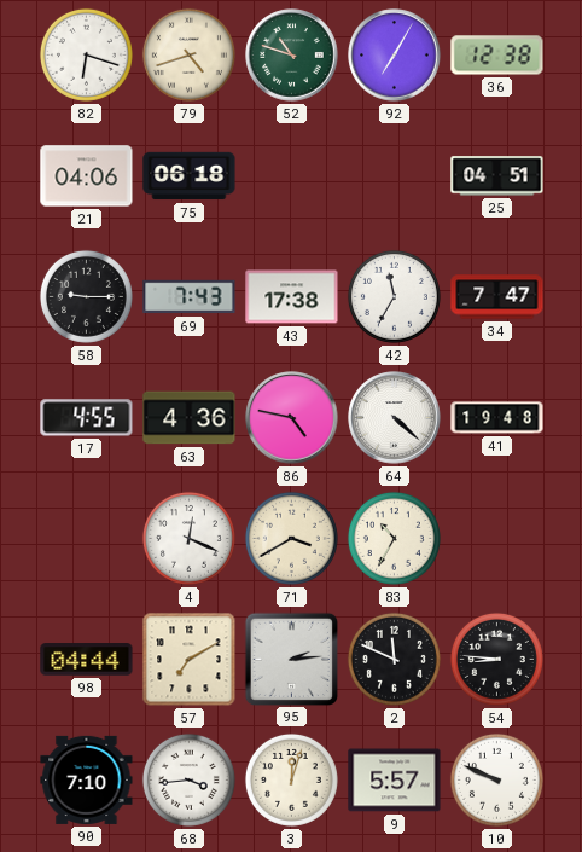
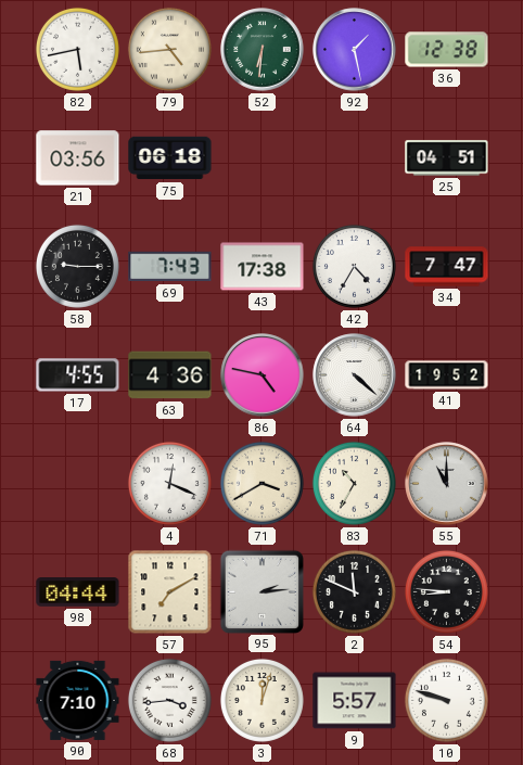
82: 6:18 -> 5:43
79: 4:42 -> 4:44
52: 10:48 -> 6:31
92: 7:05 -> 1:28
21: 04:06 -> 03:56
42: 11:35 -> 4:35
41: 19:48 -> 19:52
55: none -> 11:00
10: 9:49 -> 9:48
